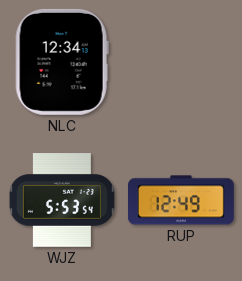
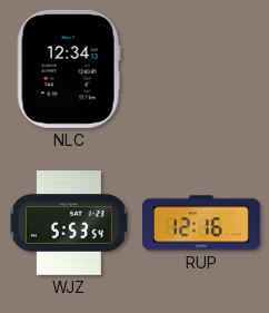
RUP: 12:49 -> 12:16
